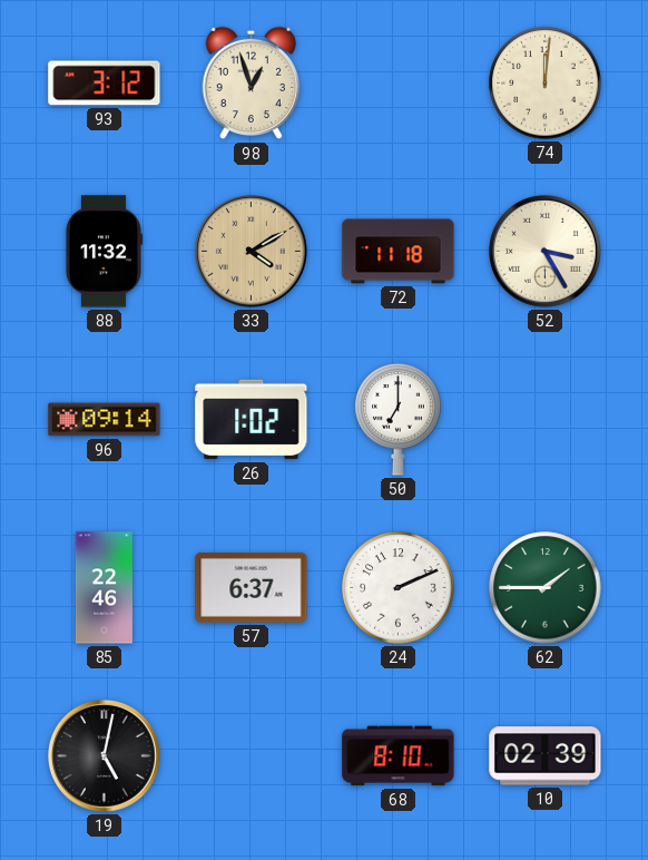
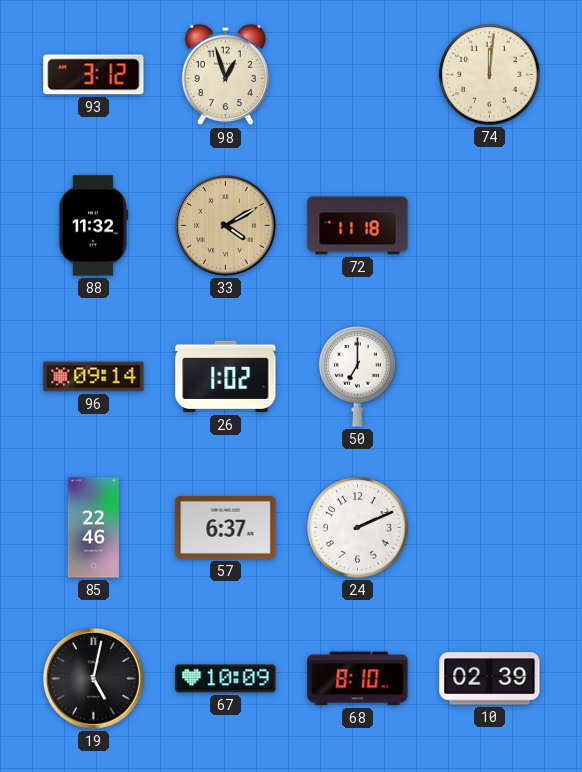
52: 3:25 -> none
62: 1:45 -> none
67: none -> 10:09
